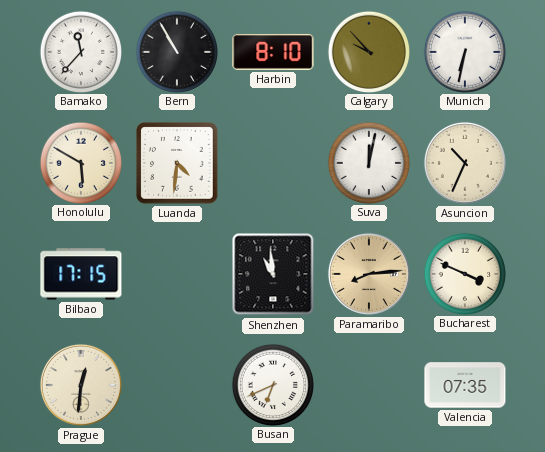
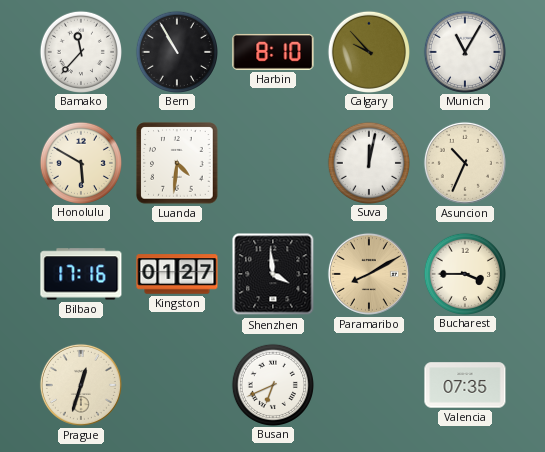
Munich: 6:32 -> 11:05
Bilbao: 17:15 -> 17:16
Kingston: none -> 01:27
Shenzhen: 10:59 -> 3:59
Paramaribo: 8:14 -> 8:10
Bucharest: 3:49 -> 3:45
Prague: 12:31 -> 12:33
